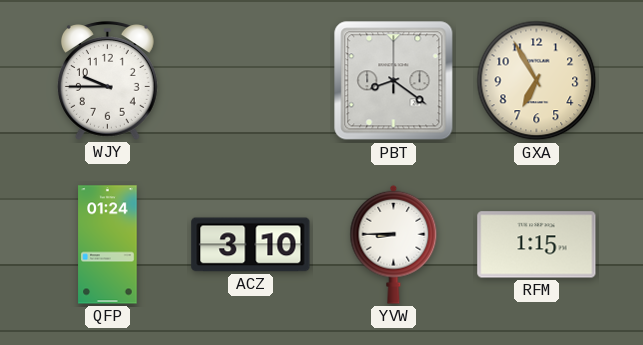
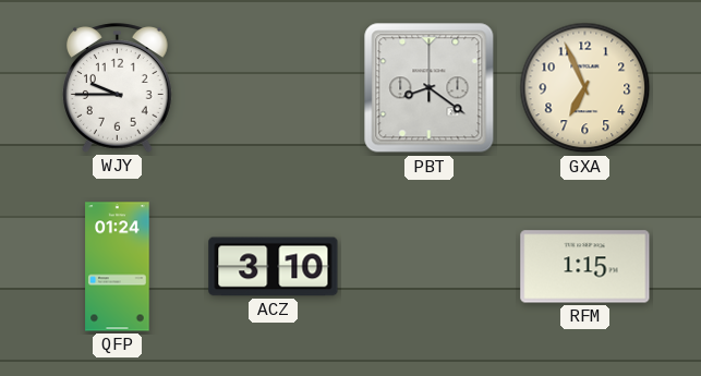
GXA: 6:55 -> 6:56
YVW: 8:45 -> none
